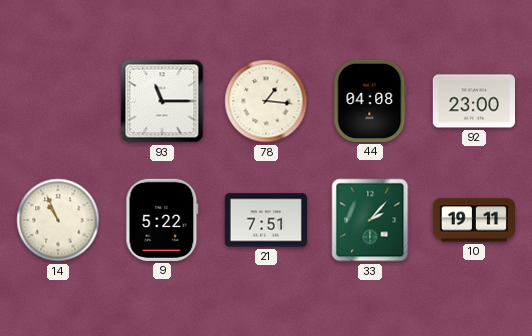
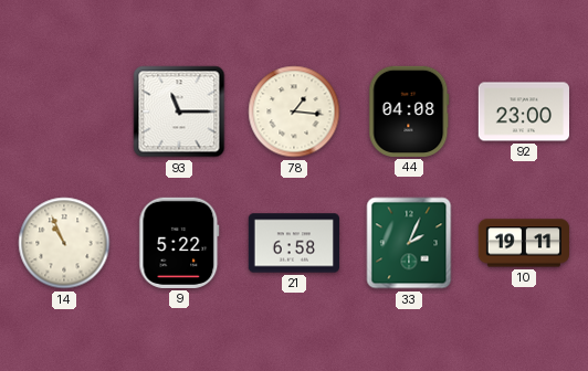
21: 7:51 -> 6:58
33: 2:07 -> 2:04
